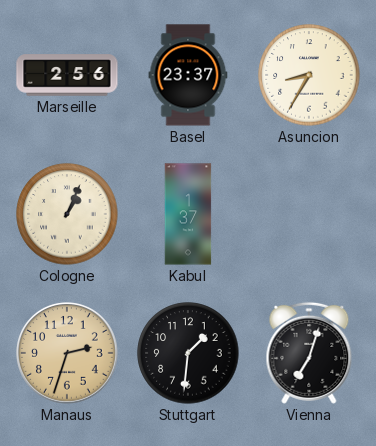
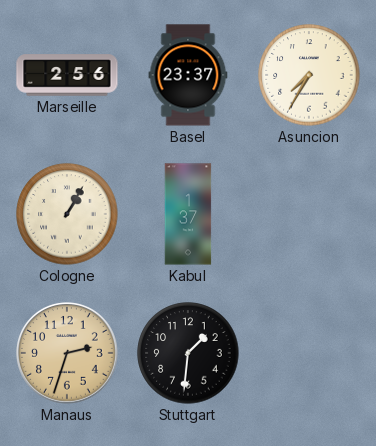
Asuncion: 8:35 -> 7:35
Cologne: 1:04 -> 1:05
Vienna: 7:03 -> none
